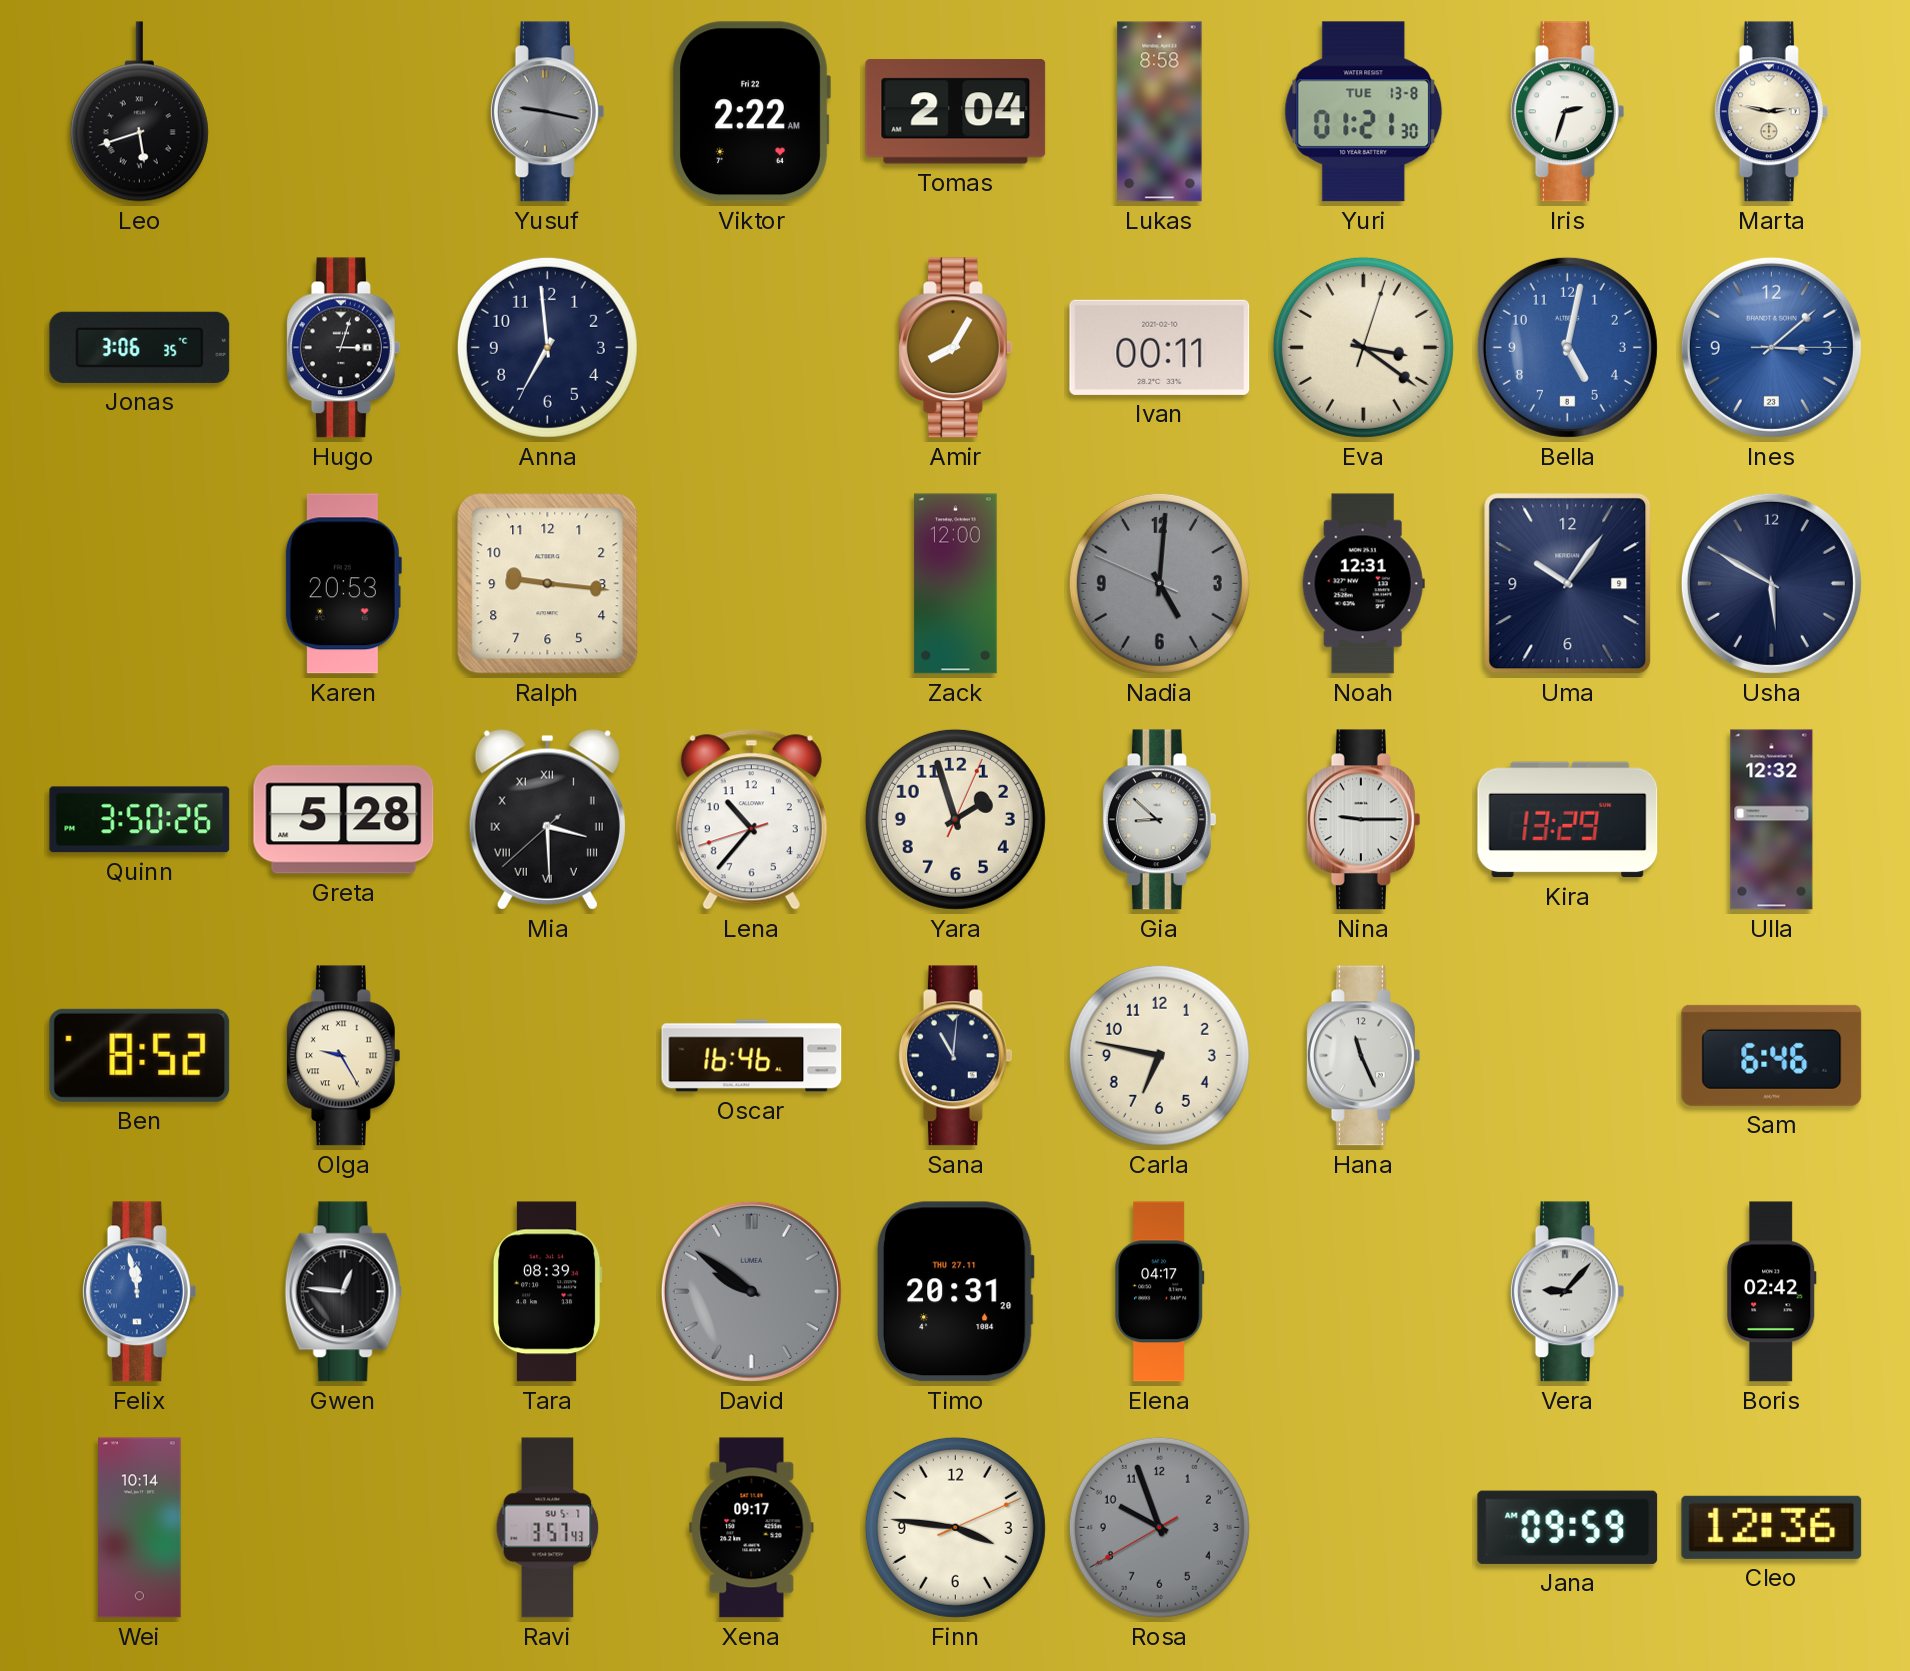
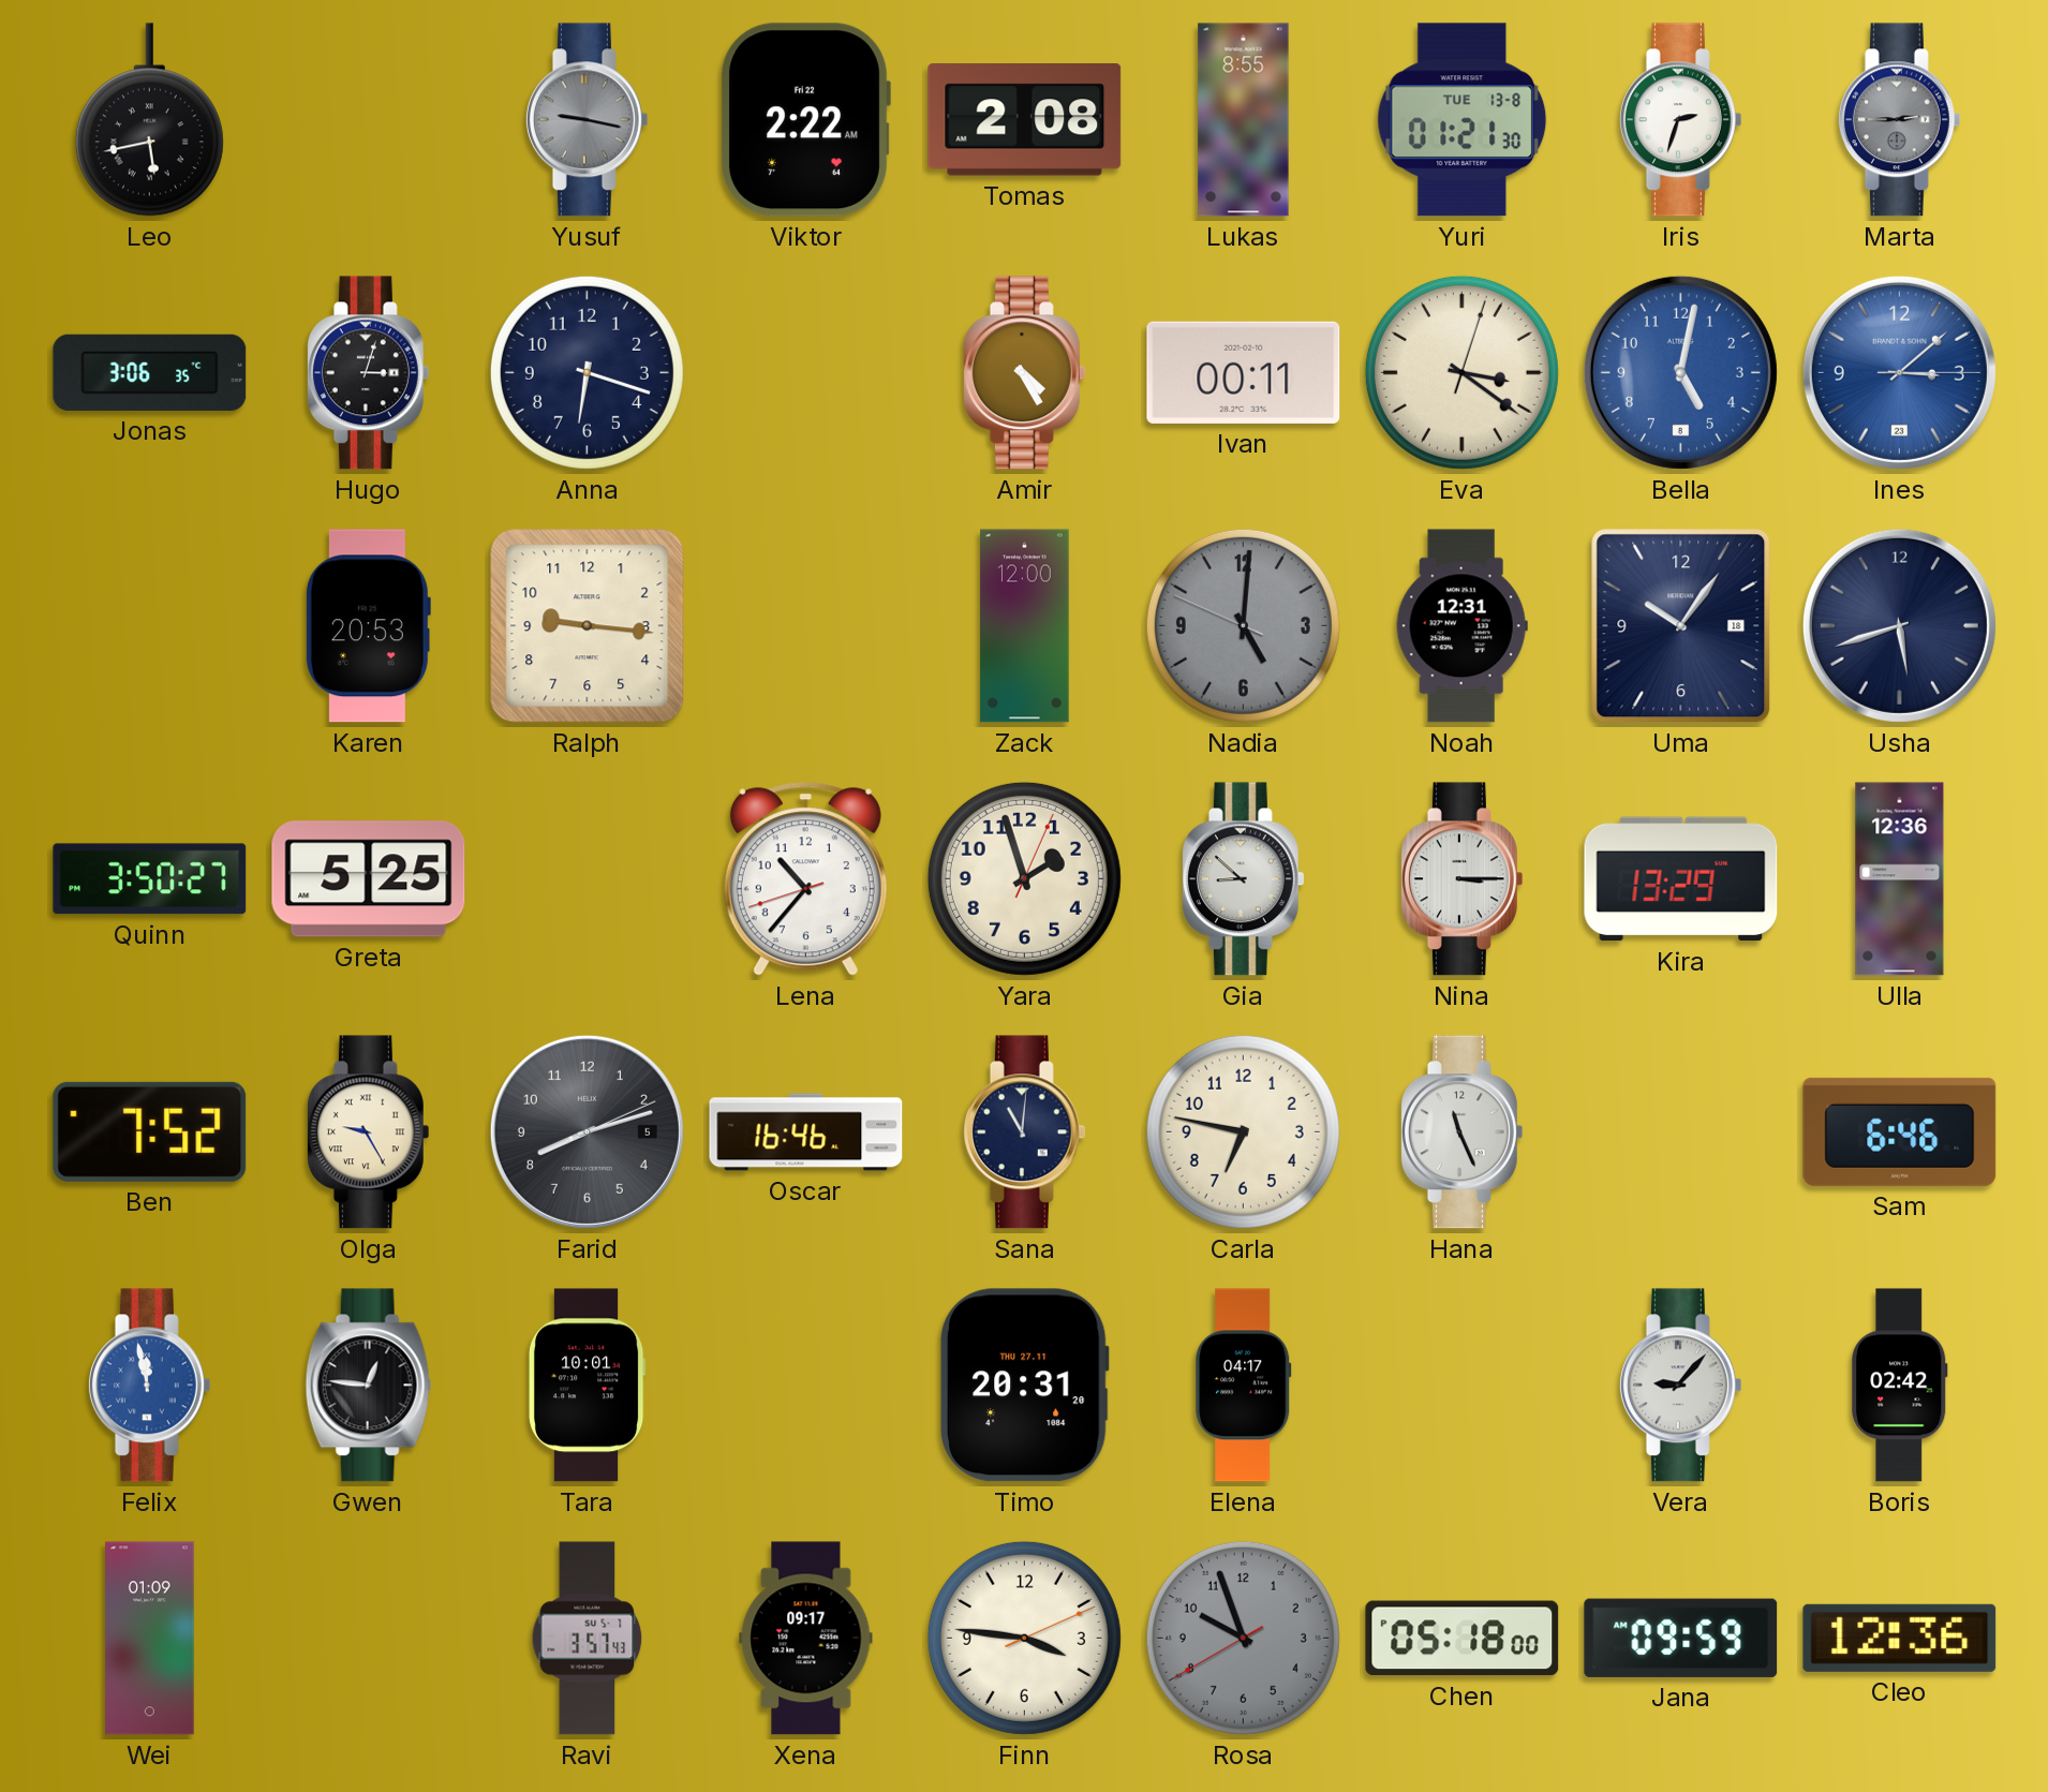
Leo: 5:42 -> 5:43
Tomas: 2:04 -> 2:08
Lukas: 8:58 -> 8:55
Marta: 2:47 -> 2:45
Marta dial: cream -> grey
Anna: 6:59 -> 6:18
Amir: 8:05 -> 4:25
Uma date: 9 -> 18
Usha: 5:50 -> 5:42
Quinn: 3:50:26 -> 3:50:27
Greta: 5:28 -> 5:25
Mia: 3:29 -> none
Nina: 9:15 -> 3:15
Ulla: 12:32 -> 12:36
Ben: 8:52 -> 7:52
Farid: none -> 8:12
Tara: 08:39 -> 10:01
David: 9:51 -> none
Wei: 10:14 -> 01:09
Chen: none -> 05:18
